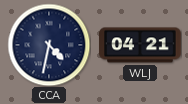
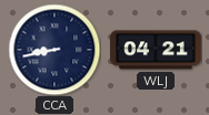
CCA: 4:32 -> 8:43
